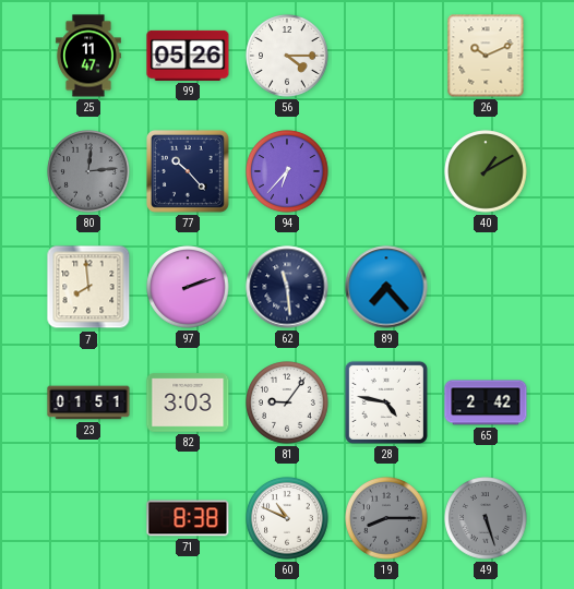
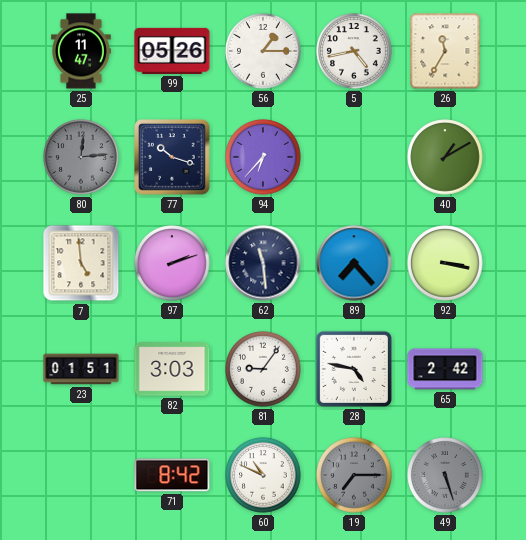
56: 4:15 -> 1:15
5: none -> 4:43
26: 10:11 -> 11:35
77: 10:23 -> 10:18
7: 7:59 -> 4:59
92: none -> 3:17
71: 8:38 -> 8:42
19: 8:15 -> 7:15
